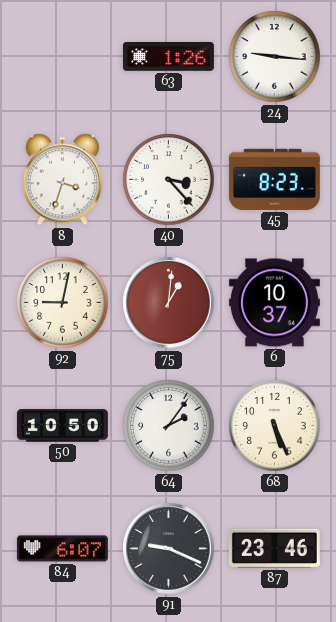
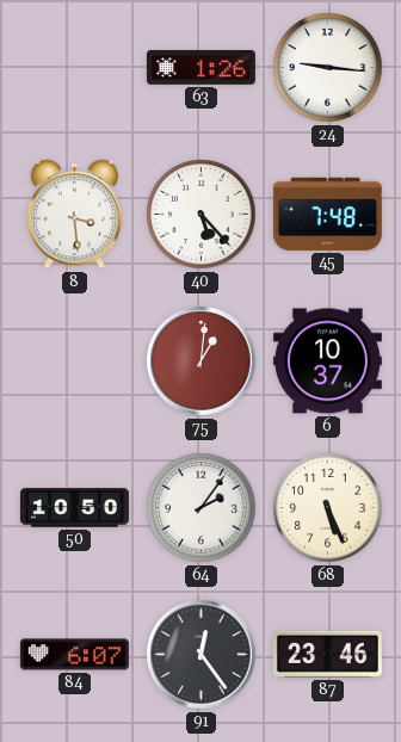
8: 3:33 -> 3:29
40: 3:23 -> 5:23
45: 8:23 -> 7:48
92: 9:02 -> none
91: 9:19 -> 12:24
